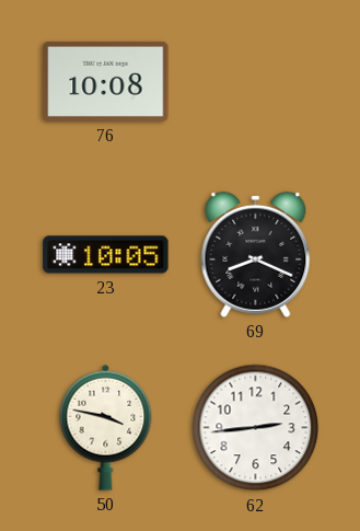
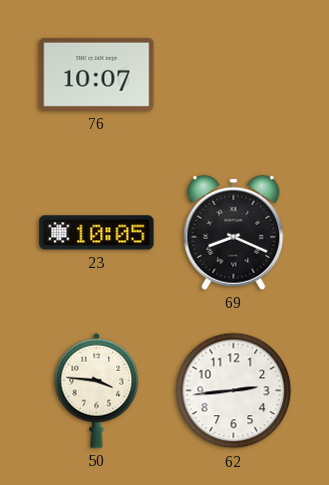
76: 10:08 -> 10:07
50: 3:47 -> 3:46
